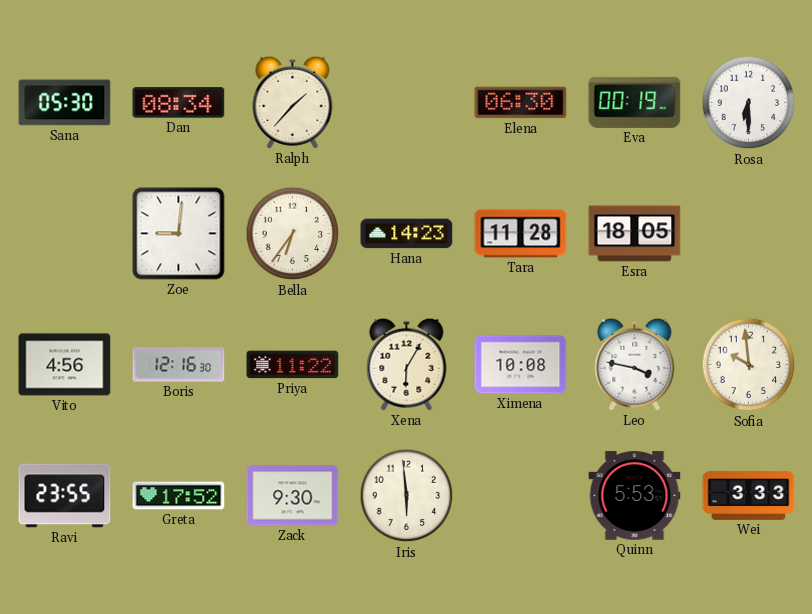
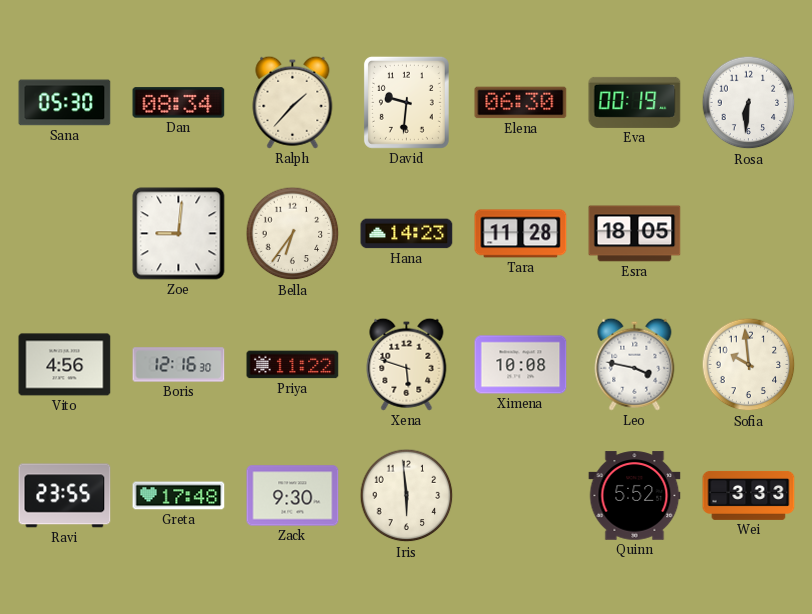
David: none -> 9:31
Rosa: 6:30 -> 6:31
Xena: 6:05 -> 5:48
Greta: 17:52 -> 17:48
Quinn: 5:53 -> 5:52
